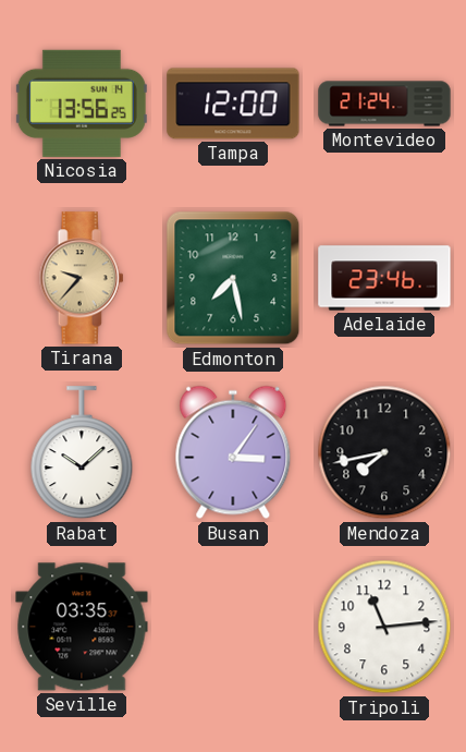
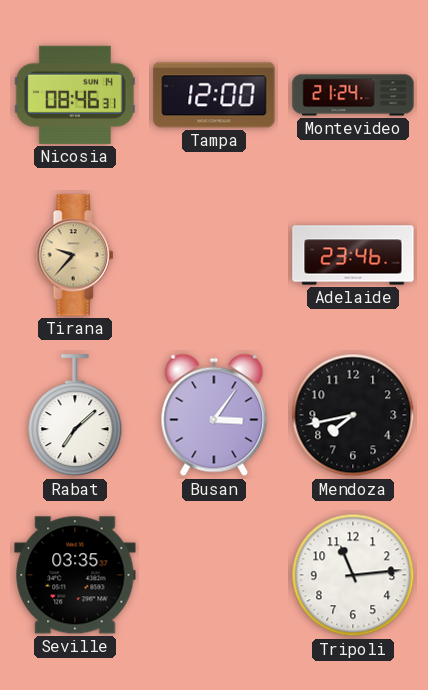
Nicosia: 13:56 -> 08:46
Edmonton: 7:28 -> none
Rabat: 10:08 -> 7:08
